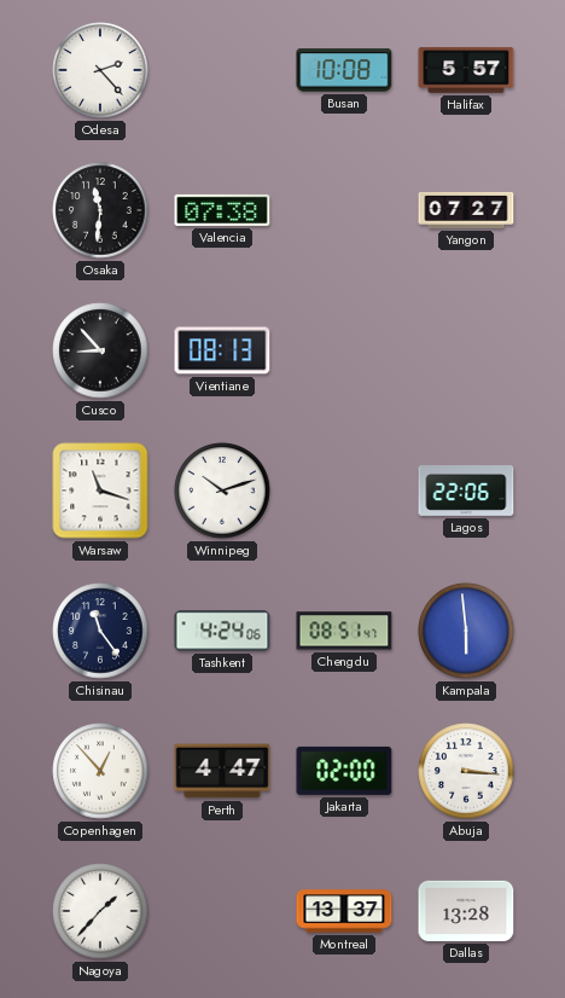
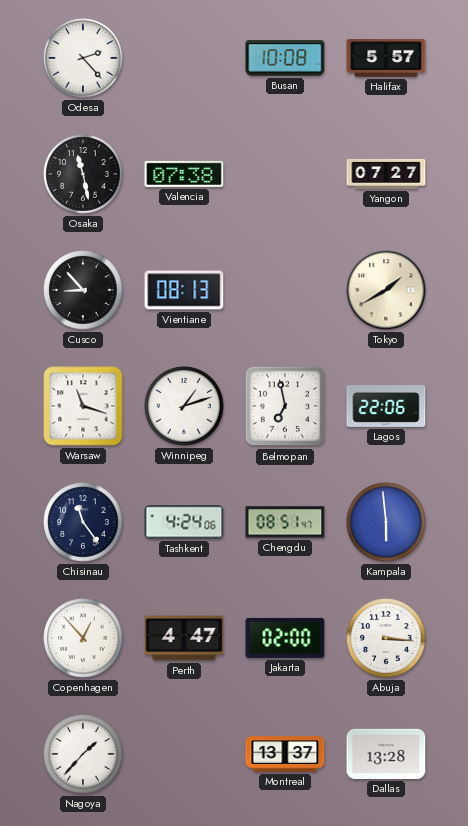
Osaka: 11:31 -> 11:28
Tokyo: none -> 1:40
Winnipeg: 10:12 -> 1:12
Belmopan: none -> 6:58
